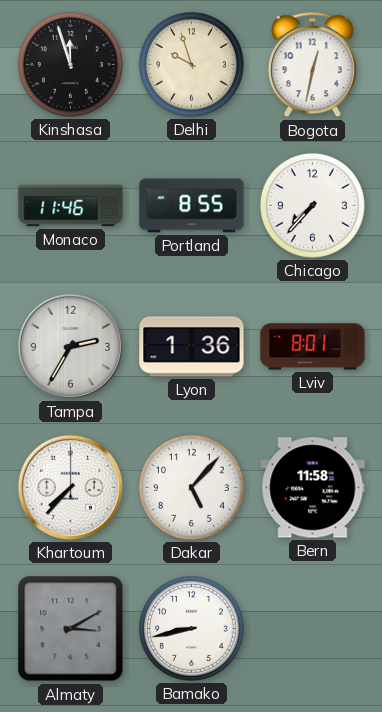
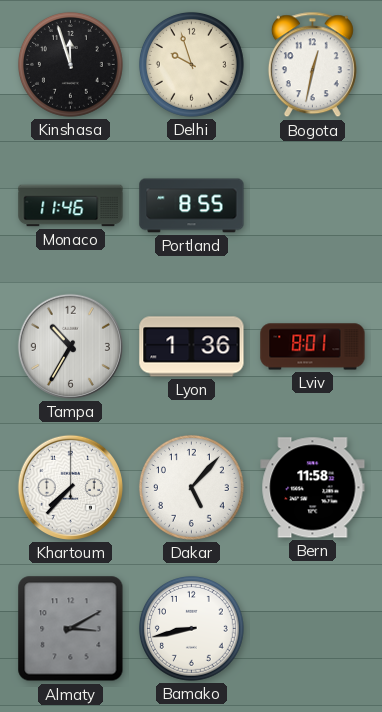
Chicago: 7:37 -> none
Tampa: 2:35 -> 10:35
